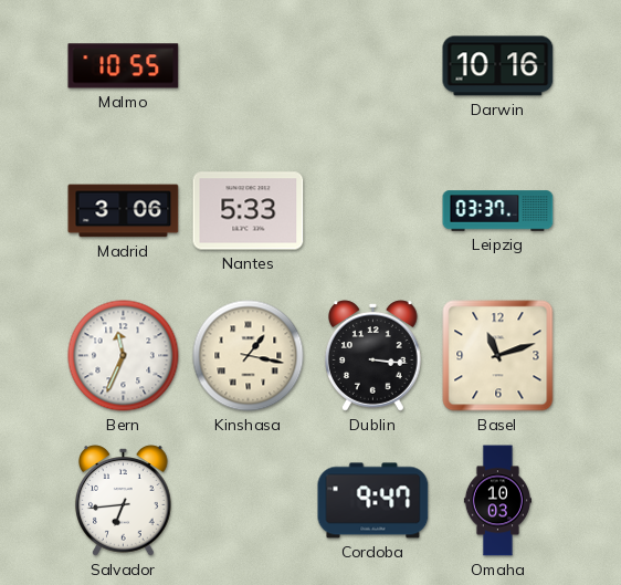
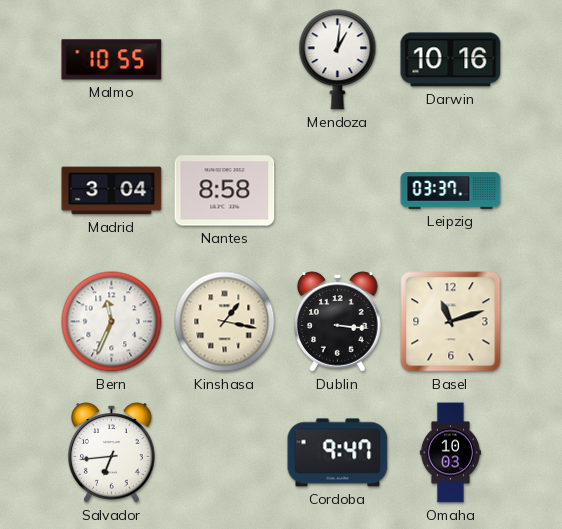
Mendoza: none -> 1:01
Madrid: 3:06 -> 3:04
Nantes: 5:33 -> 8:58
